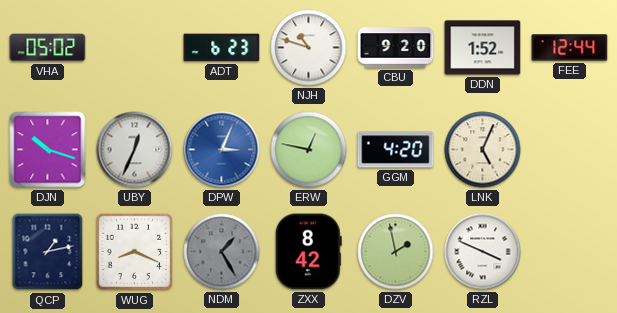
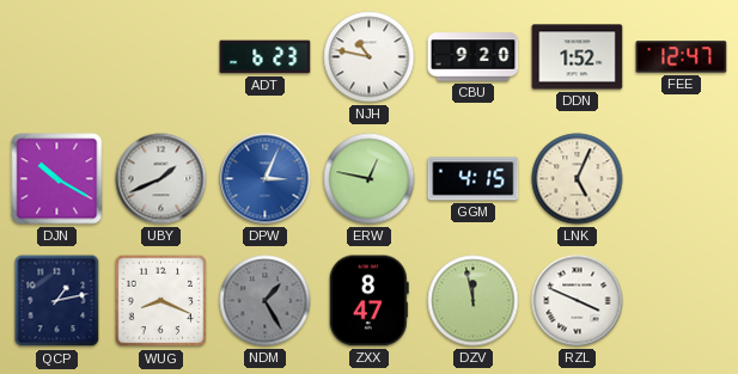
VHA: 05:02 -> none
NJH: 10:48 -> 10:47
FEE: 12:44 -> 12:47
DJN: 10:18 -> 10:20
UBY: 12:34 -> 1:41
GGM: 4:20 -> 4:15
ZXX: 8:42 -> 8:47
DZV: 1:58 -> 11:58
